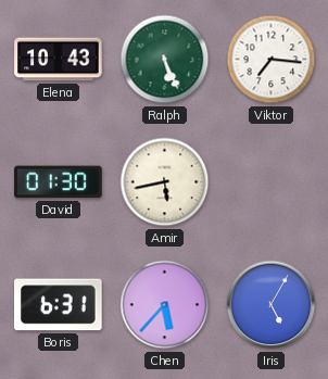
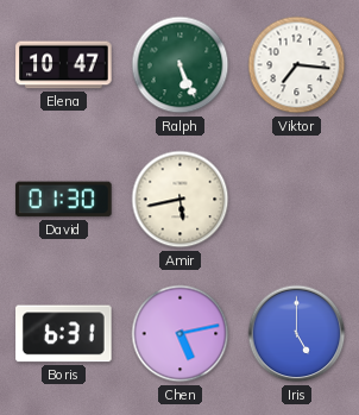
Elena: 10:43 -> 10:47
Chen: 5:37 -> 5:13
Iris: 5:05 -> 5:00
